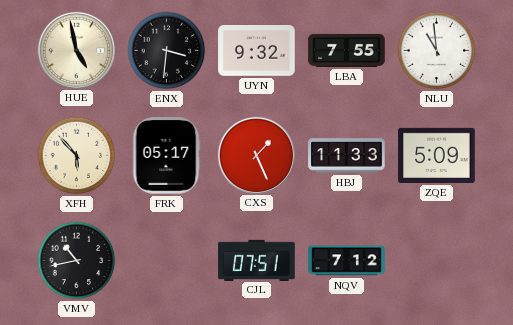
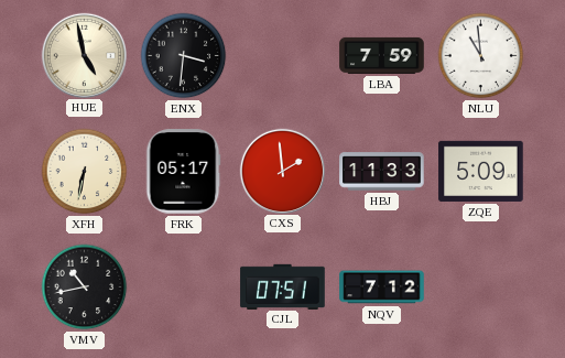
UYN: 9:32 -> none
LBA: 7:55 -> 7:59
XFH: 5:53 -> 6:32
CXS: 1:26 -> 1:59
